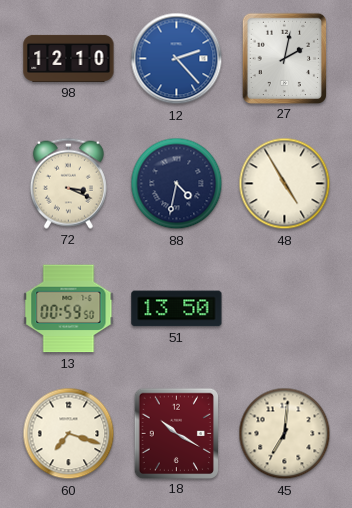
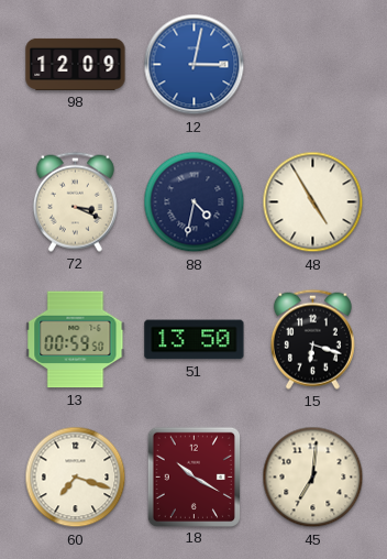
98: 12:10 -> 12:09
12: 2:23 -> 3:02
27: 2:02 -> none
15: none -> 6:18
